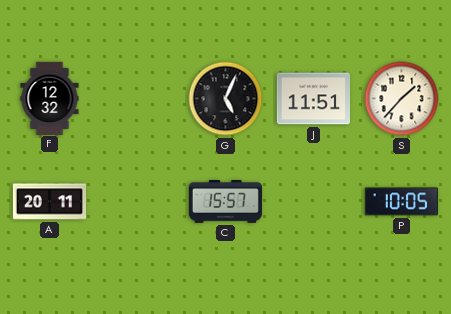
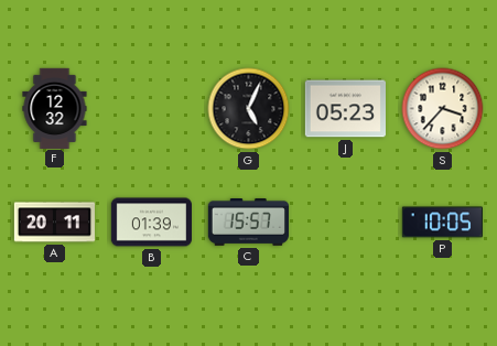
J: 11:51 -> 05:23
S: 1:37 -> 3:37
B: none -> 01:39
